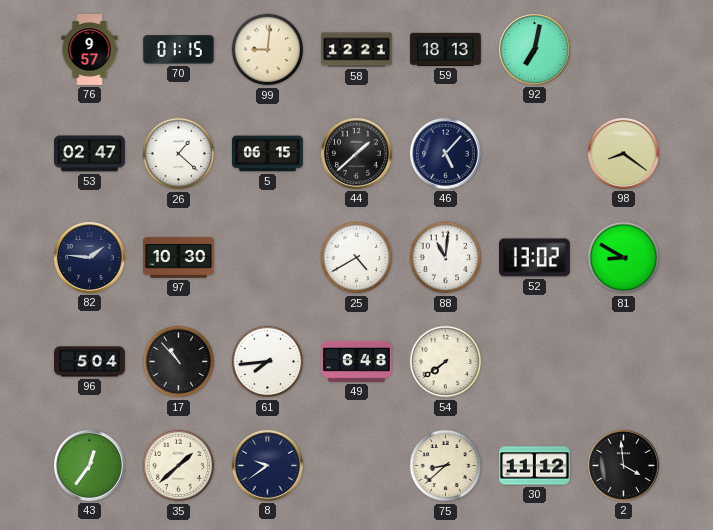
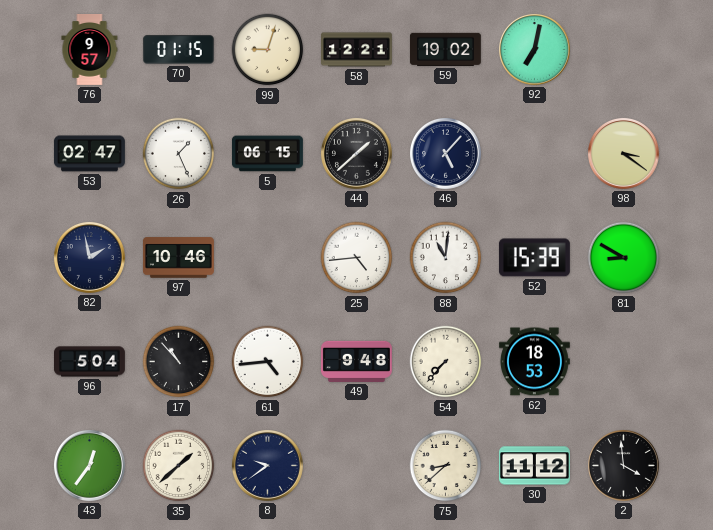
99: 9:01 -> 9:03
59: 18:13 -> 19:02
26: 1:22 -> 1:26
98: 8:21 -> 3:21
82: 1:46 -> 1:58
97: 10:30 -> 10:46
25: 4:40 -> 4:44
52: 13:02 -> 15:39
61: 7:44 -> 4:44
49: 6:48 -> 9:48
54: 7:39 -> 7:37
62: none -> 18:53
